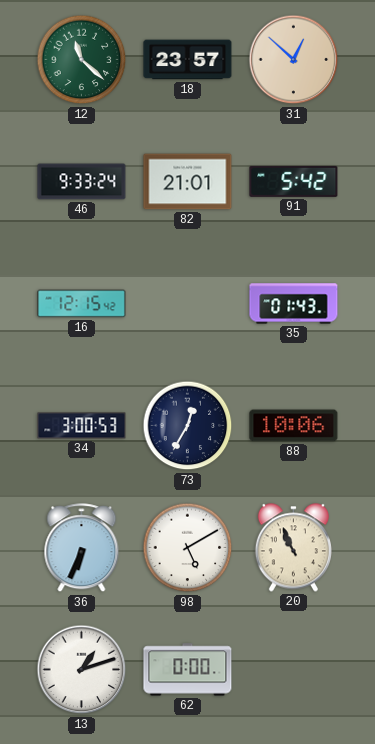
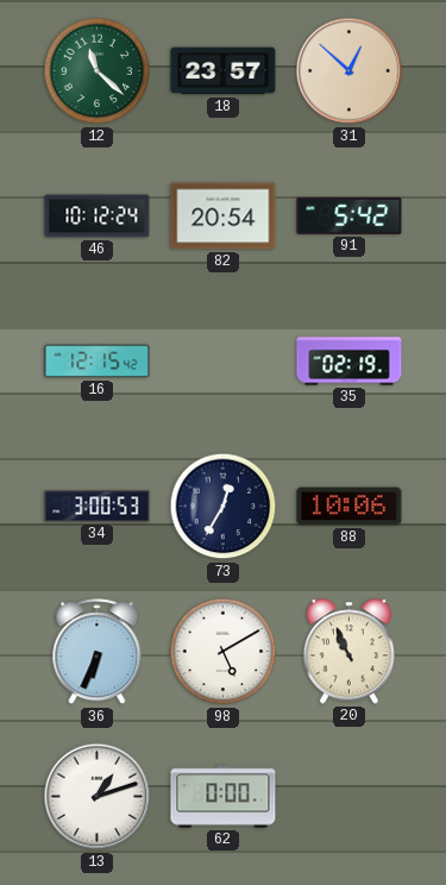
46: 9:33 -> 10:12
82: 21:01 -> 20:54
35: 01:43 -> 02:19
